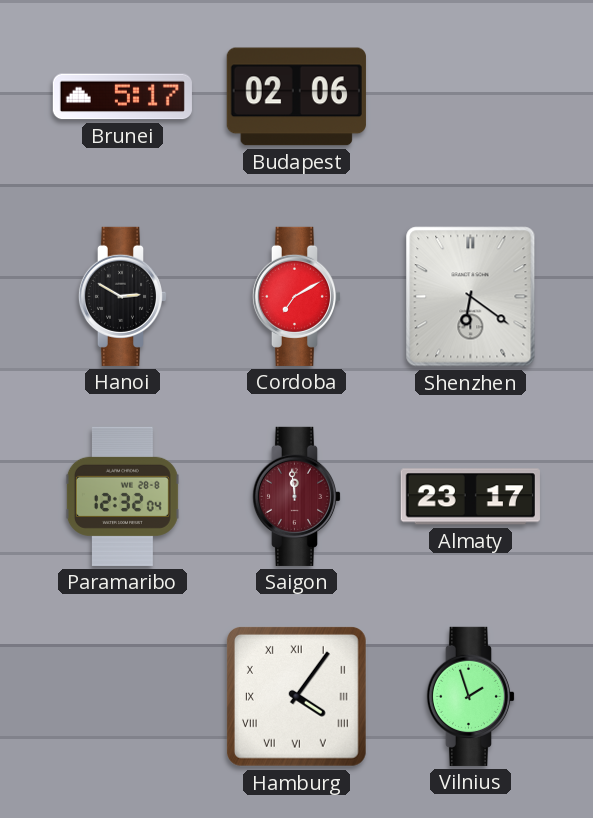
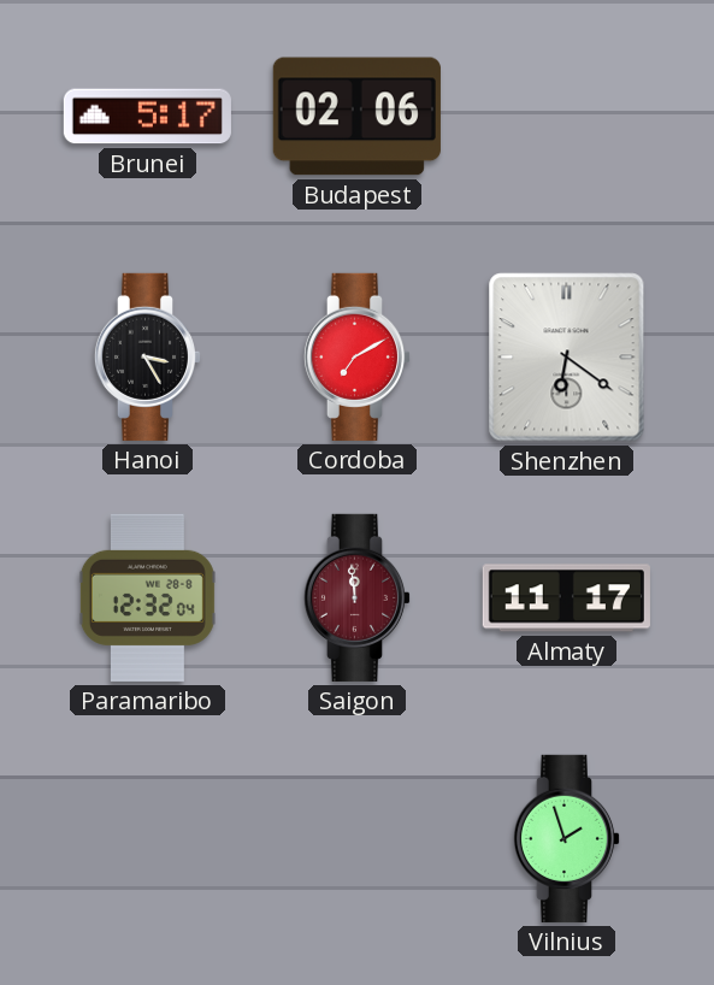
Hanoi: 2:50 -> 3:25
Almaty: 23:17 -> 11:17
Hamburg: 4:06 -> none
